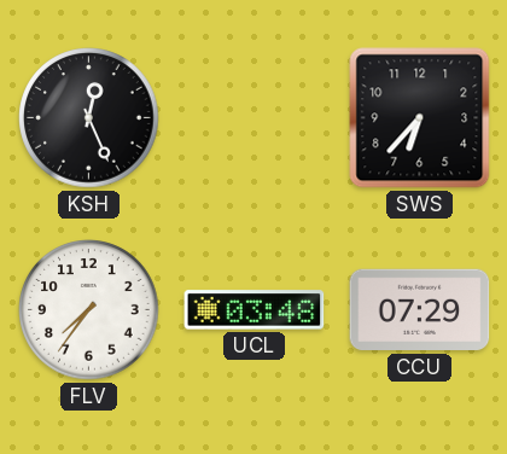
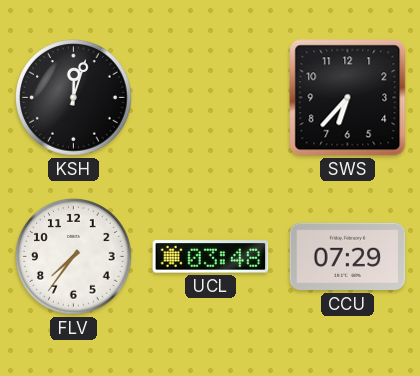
KSH: 12:26 -> 12:03
